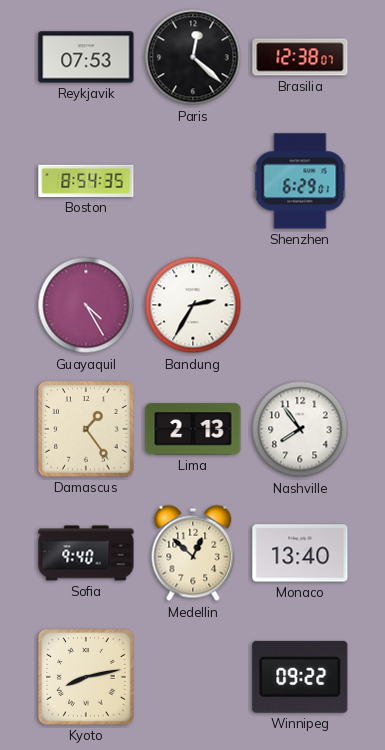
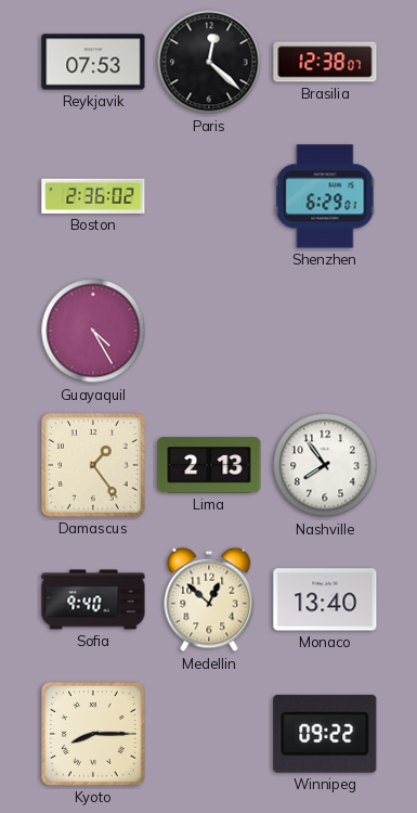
Boston: 8:54 -> 2:36
Bandung: 2:35 -> none
Kyoto: 8:13 -> 8:15
